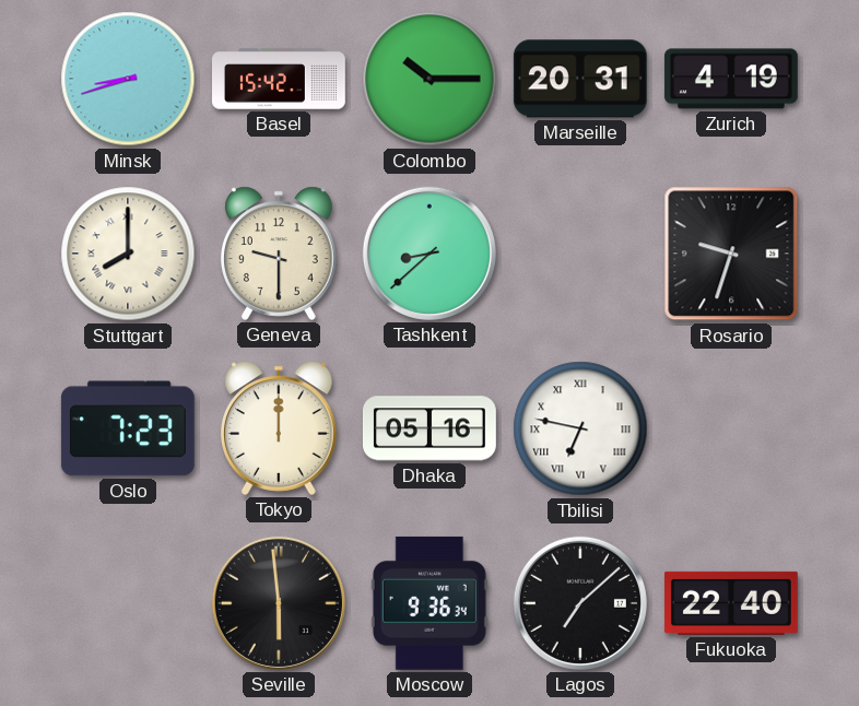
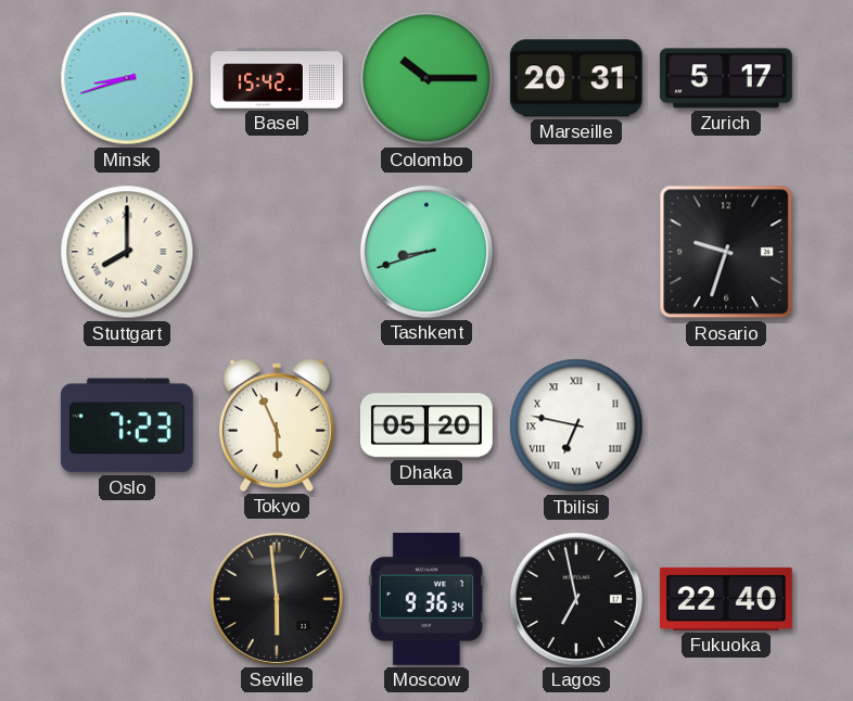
Zurich: 4:19 -> 5:17
Geneva: 9:30 -> none
Tashkent: 8:38 -> 8:42
Tokyo: 12:00 -> 5:56
Dhaka: 05:16 -> 05:20
Lagos: 7:08 -> 6:58
